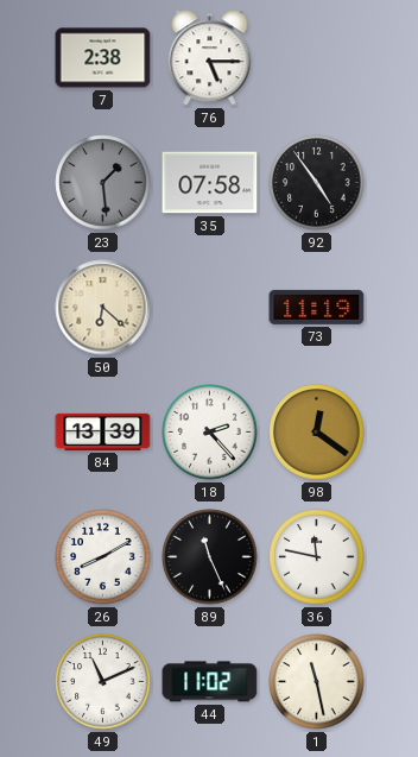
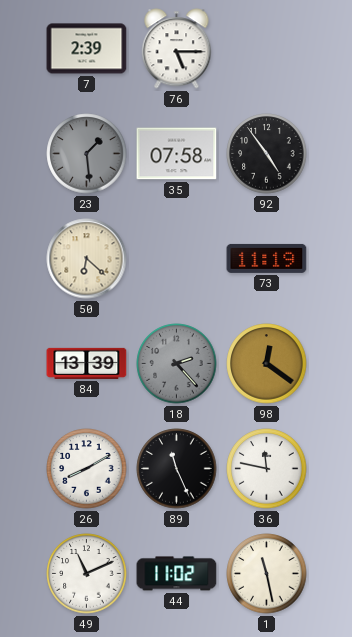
7: 2:38 -> 2:39
18 dial: white -> grey
